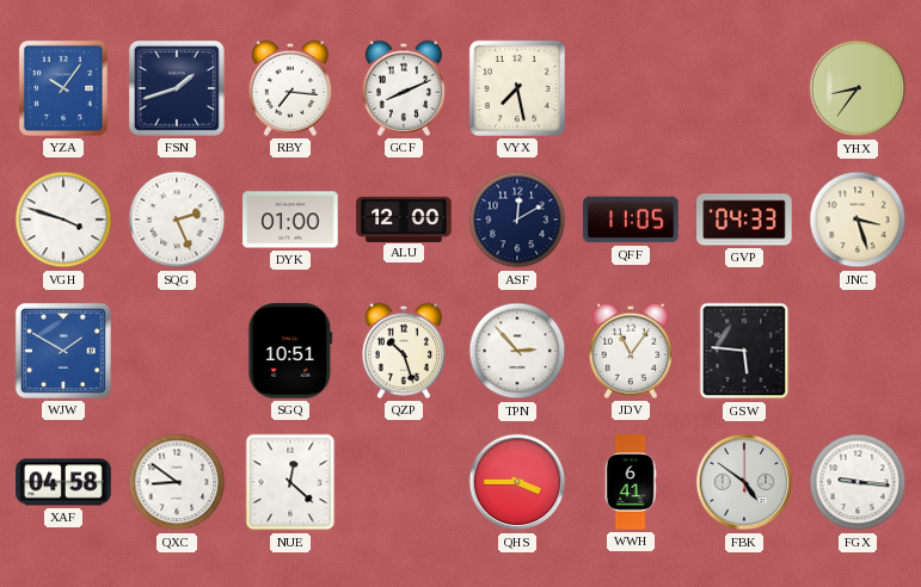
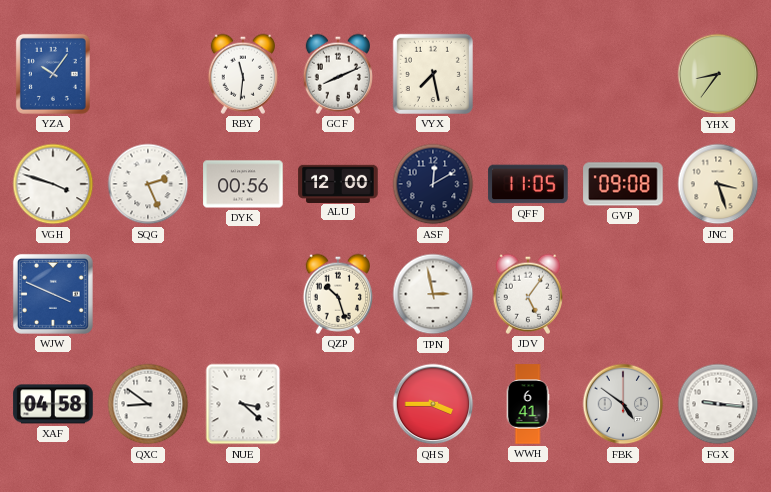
FSN: 1:42 -> none
RBY: 7:16 -> 11:31
DYK: 01:00 -> 00:56
GVP: 04:33 -> 09:08
WJW: 1:50 -> 3:49
SGQ: 10:51 -> none
TPN: 2:53 -> 2:58
JDV: 11:06 -> 5:06
GSW: 5:46 -> none
NUE: 12:22 -> 3:22
